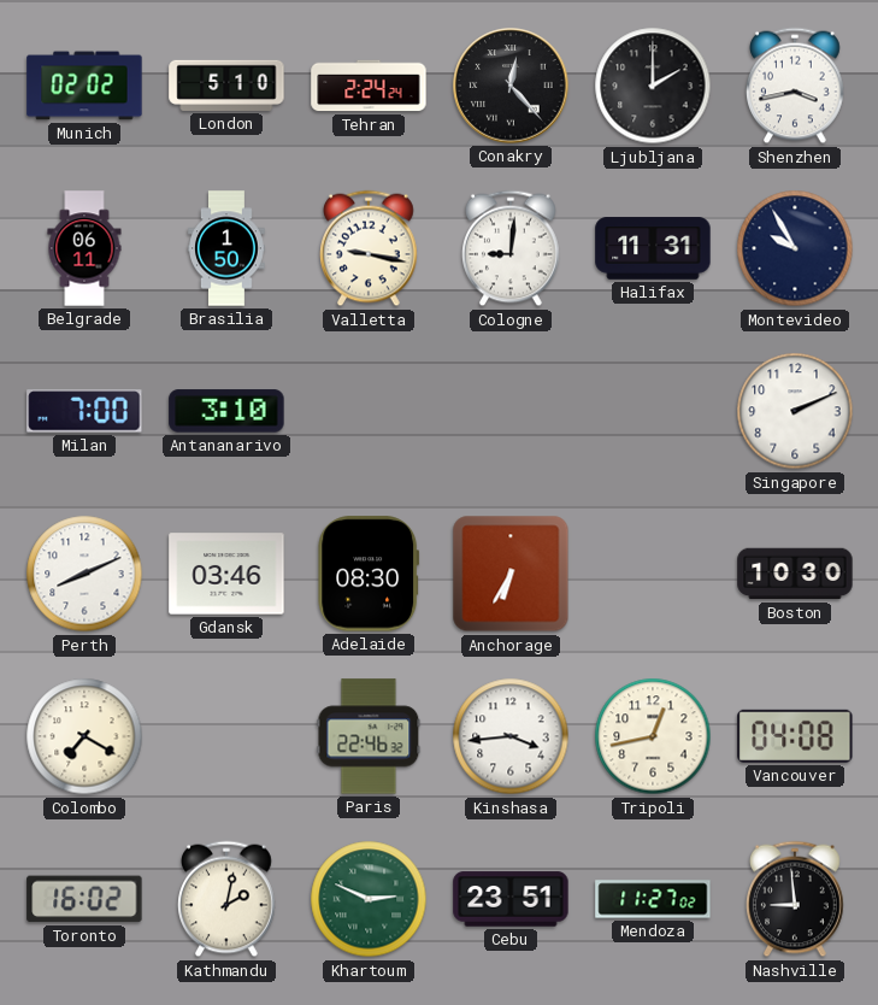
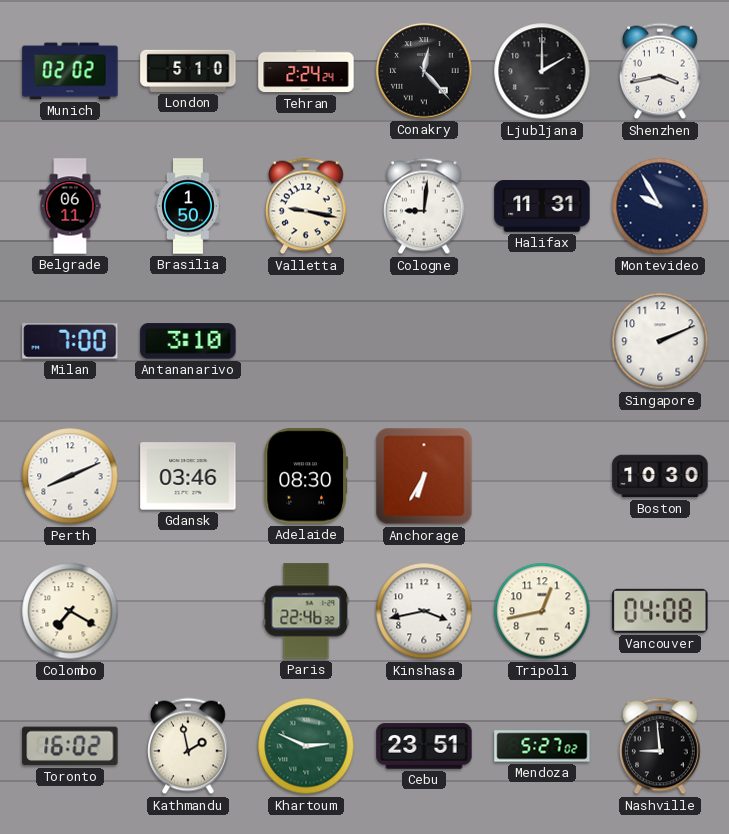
Kinshasa: 3:44 -> 3:43
Kathmandu: 2:02 -> 1:58
Mendoza: 11:27 -> 5:27
